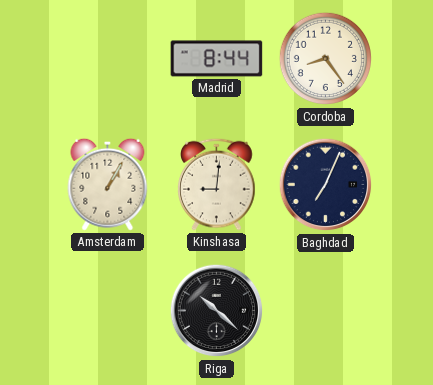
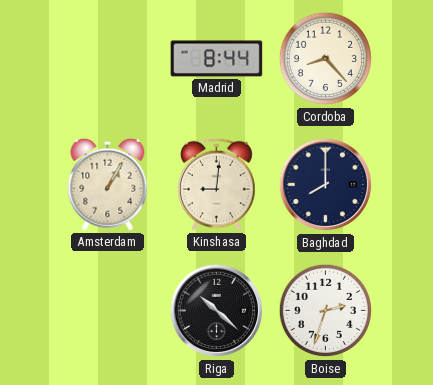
Cordoba: 8:24 -> 8:23
Baghdad: 7:04 -> 8:00
Boise: none -> 2:33
